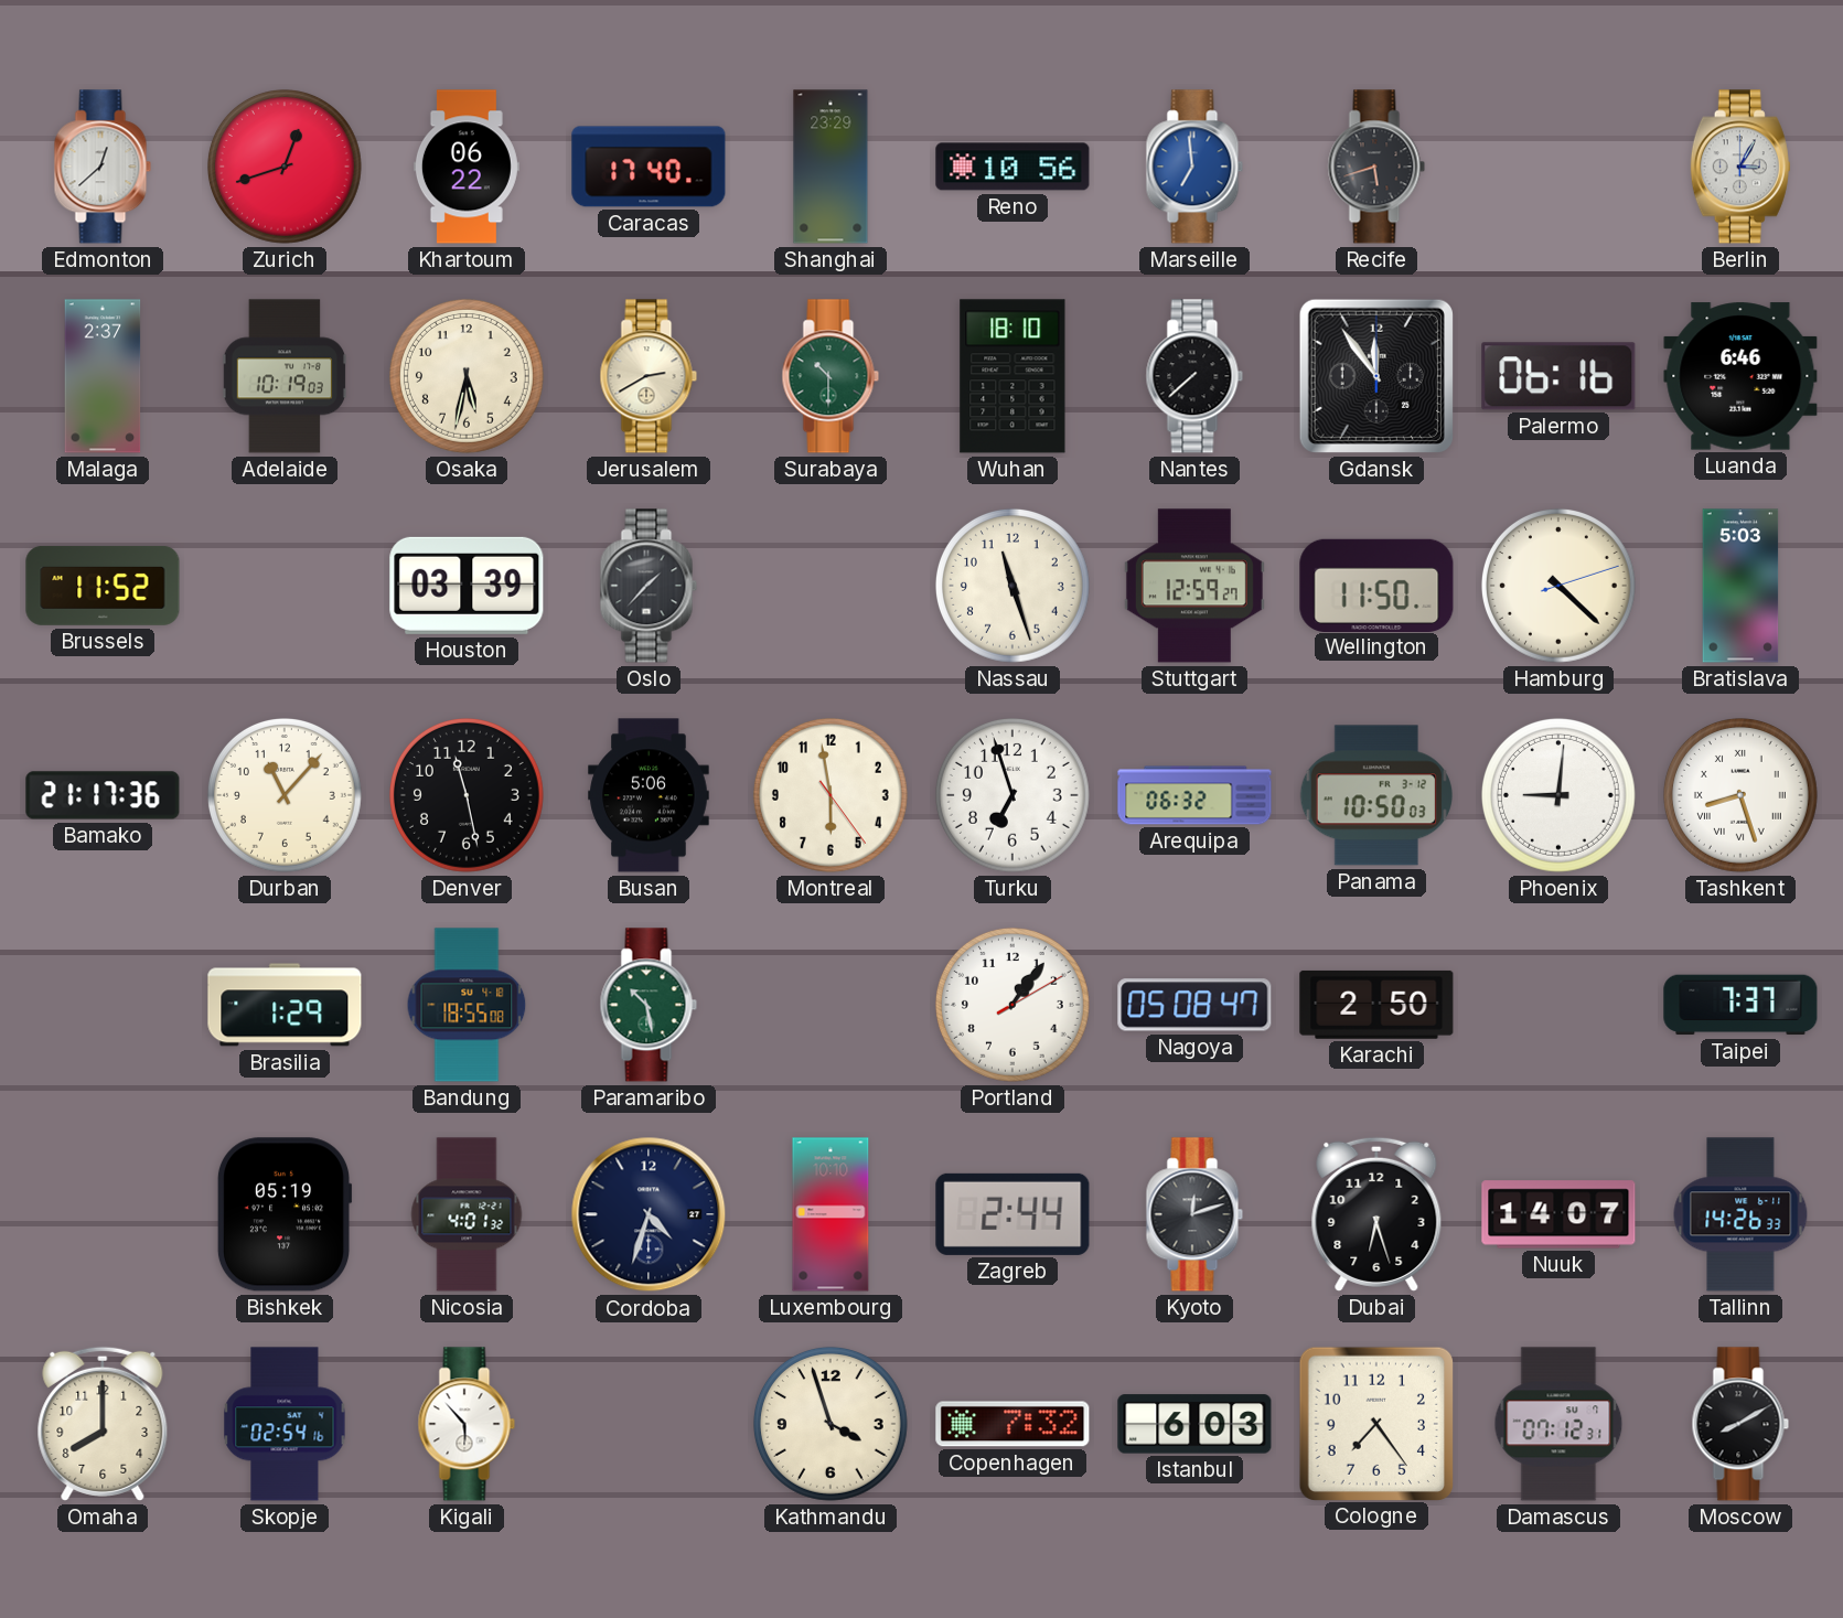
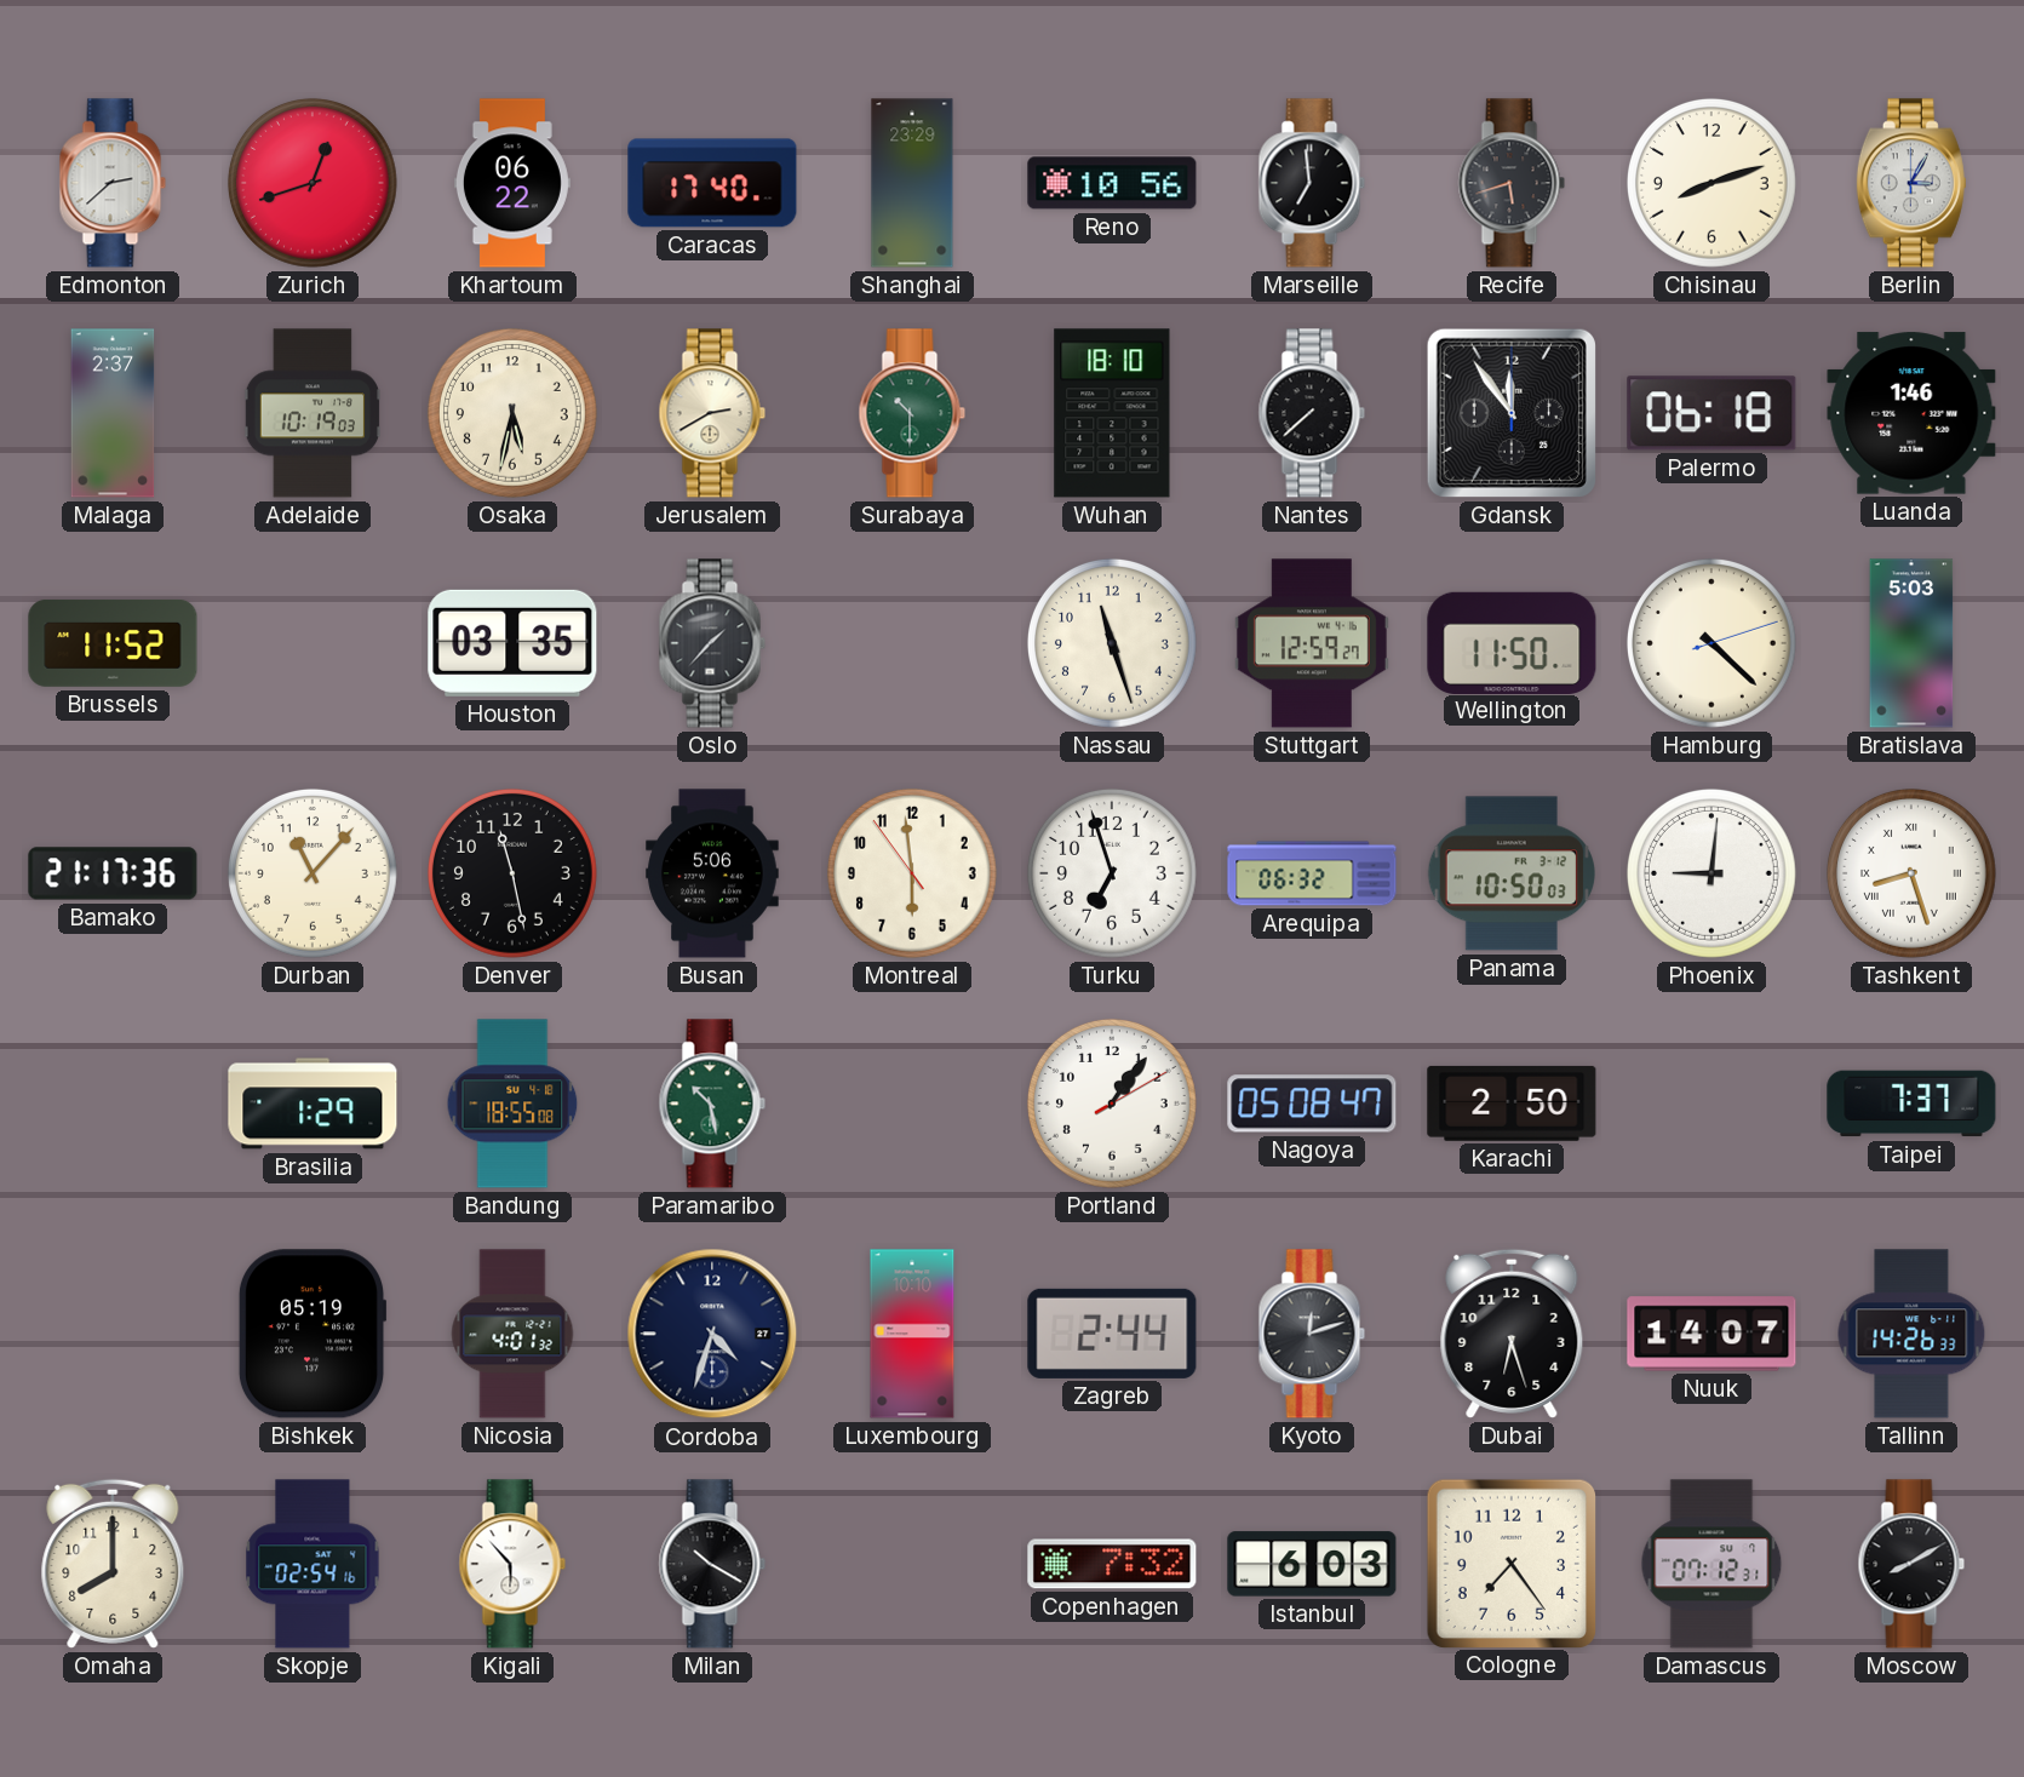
Edmonton: 12:38 -> 2:38
Marseille dial: blue -> black
Chisinau: none -> 8:12
Palermo: 06:16 -> 06:18
Luanda: 6:46 -> 1:46
Houston: 03:39 -> 03:35
Montreal: 5:58:24 -> 5:58:54
Milan: none -> 10:20
Kathmandu: 3:57 -> none
